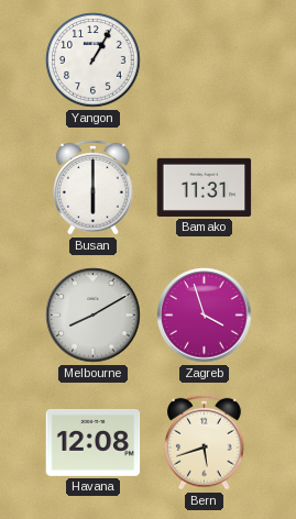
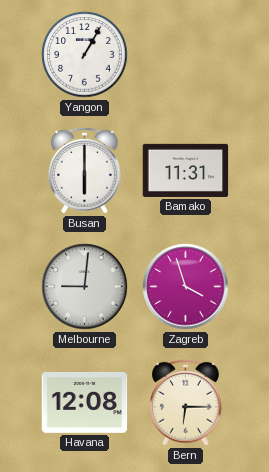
Melbourne: 8:10 -> 9:01
Bern: 5:42 -> 6:15
